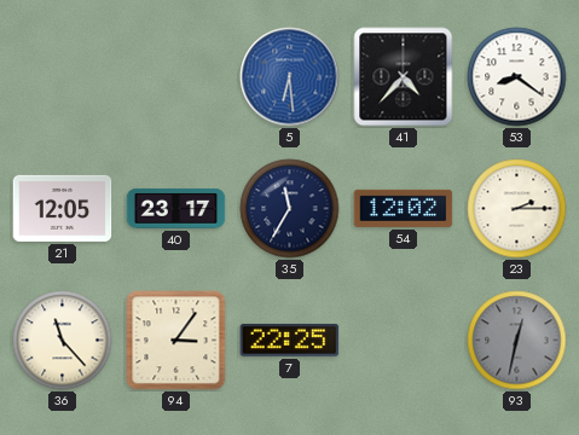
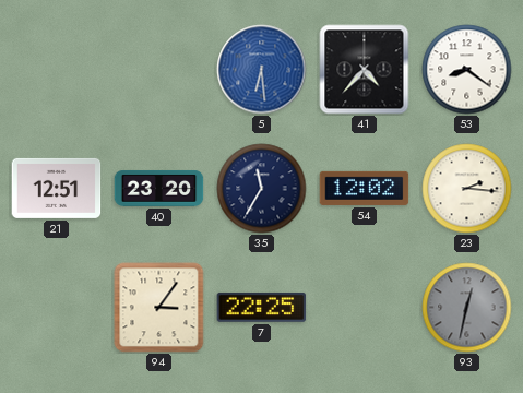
21: 12:05 -> 12:51
40: 23:17 -> 23:20
23: 2:15 -> 2:16
36: 11:23 -> none
